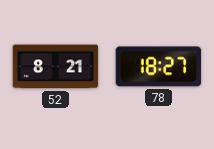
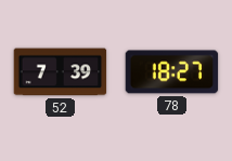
52: 8:21 -> 7:39
